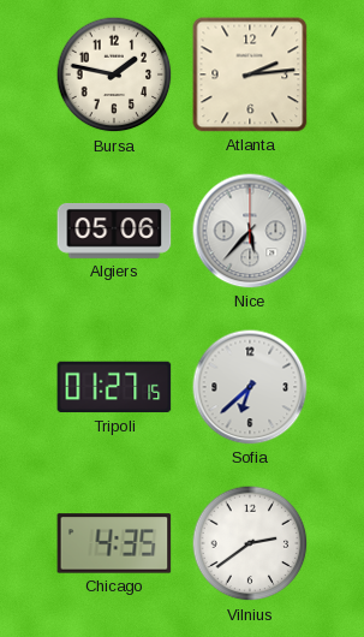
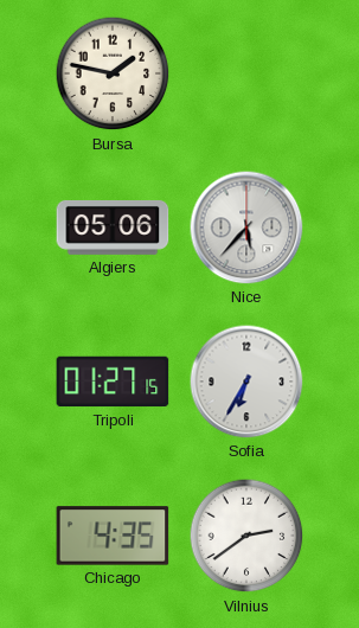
Atlanta: 2:14 -> none
Sofia: 6:38 -> 6:35
